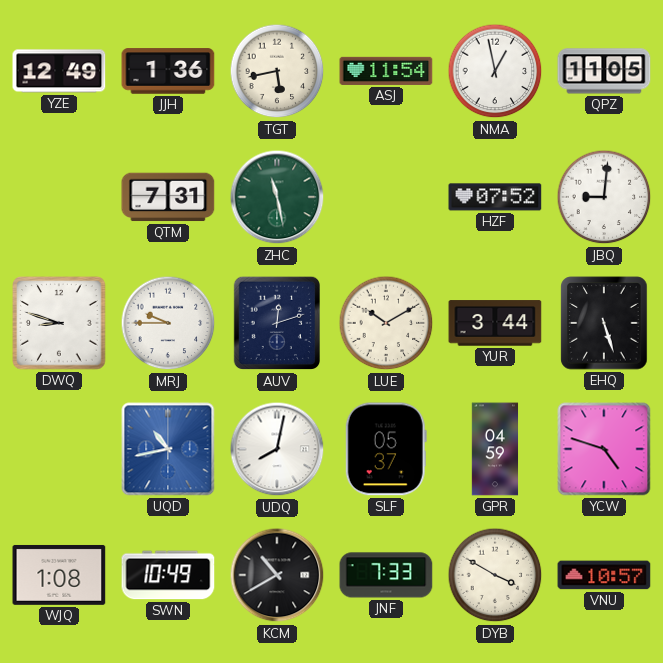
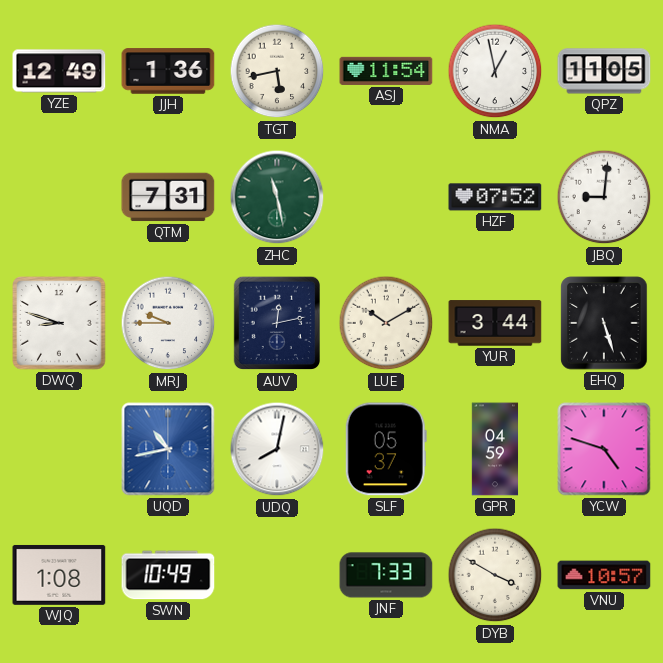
AUV: 12:12 -> 12:13
KCM: 10:40 -> none
